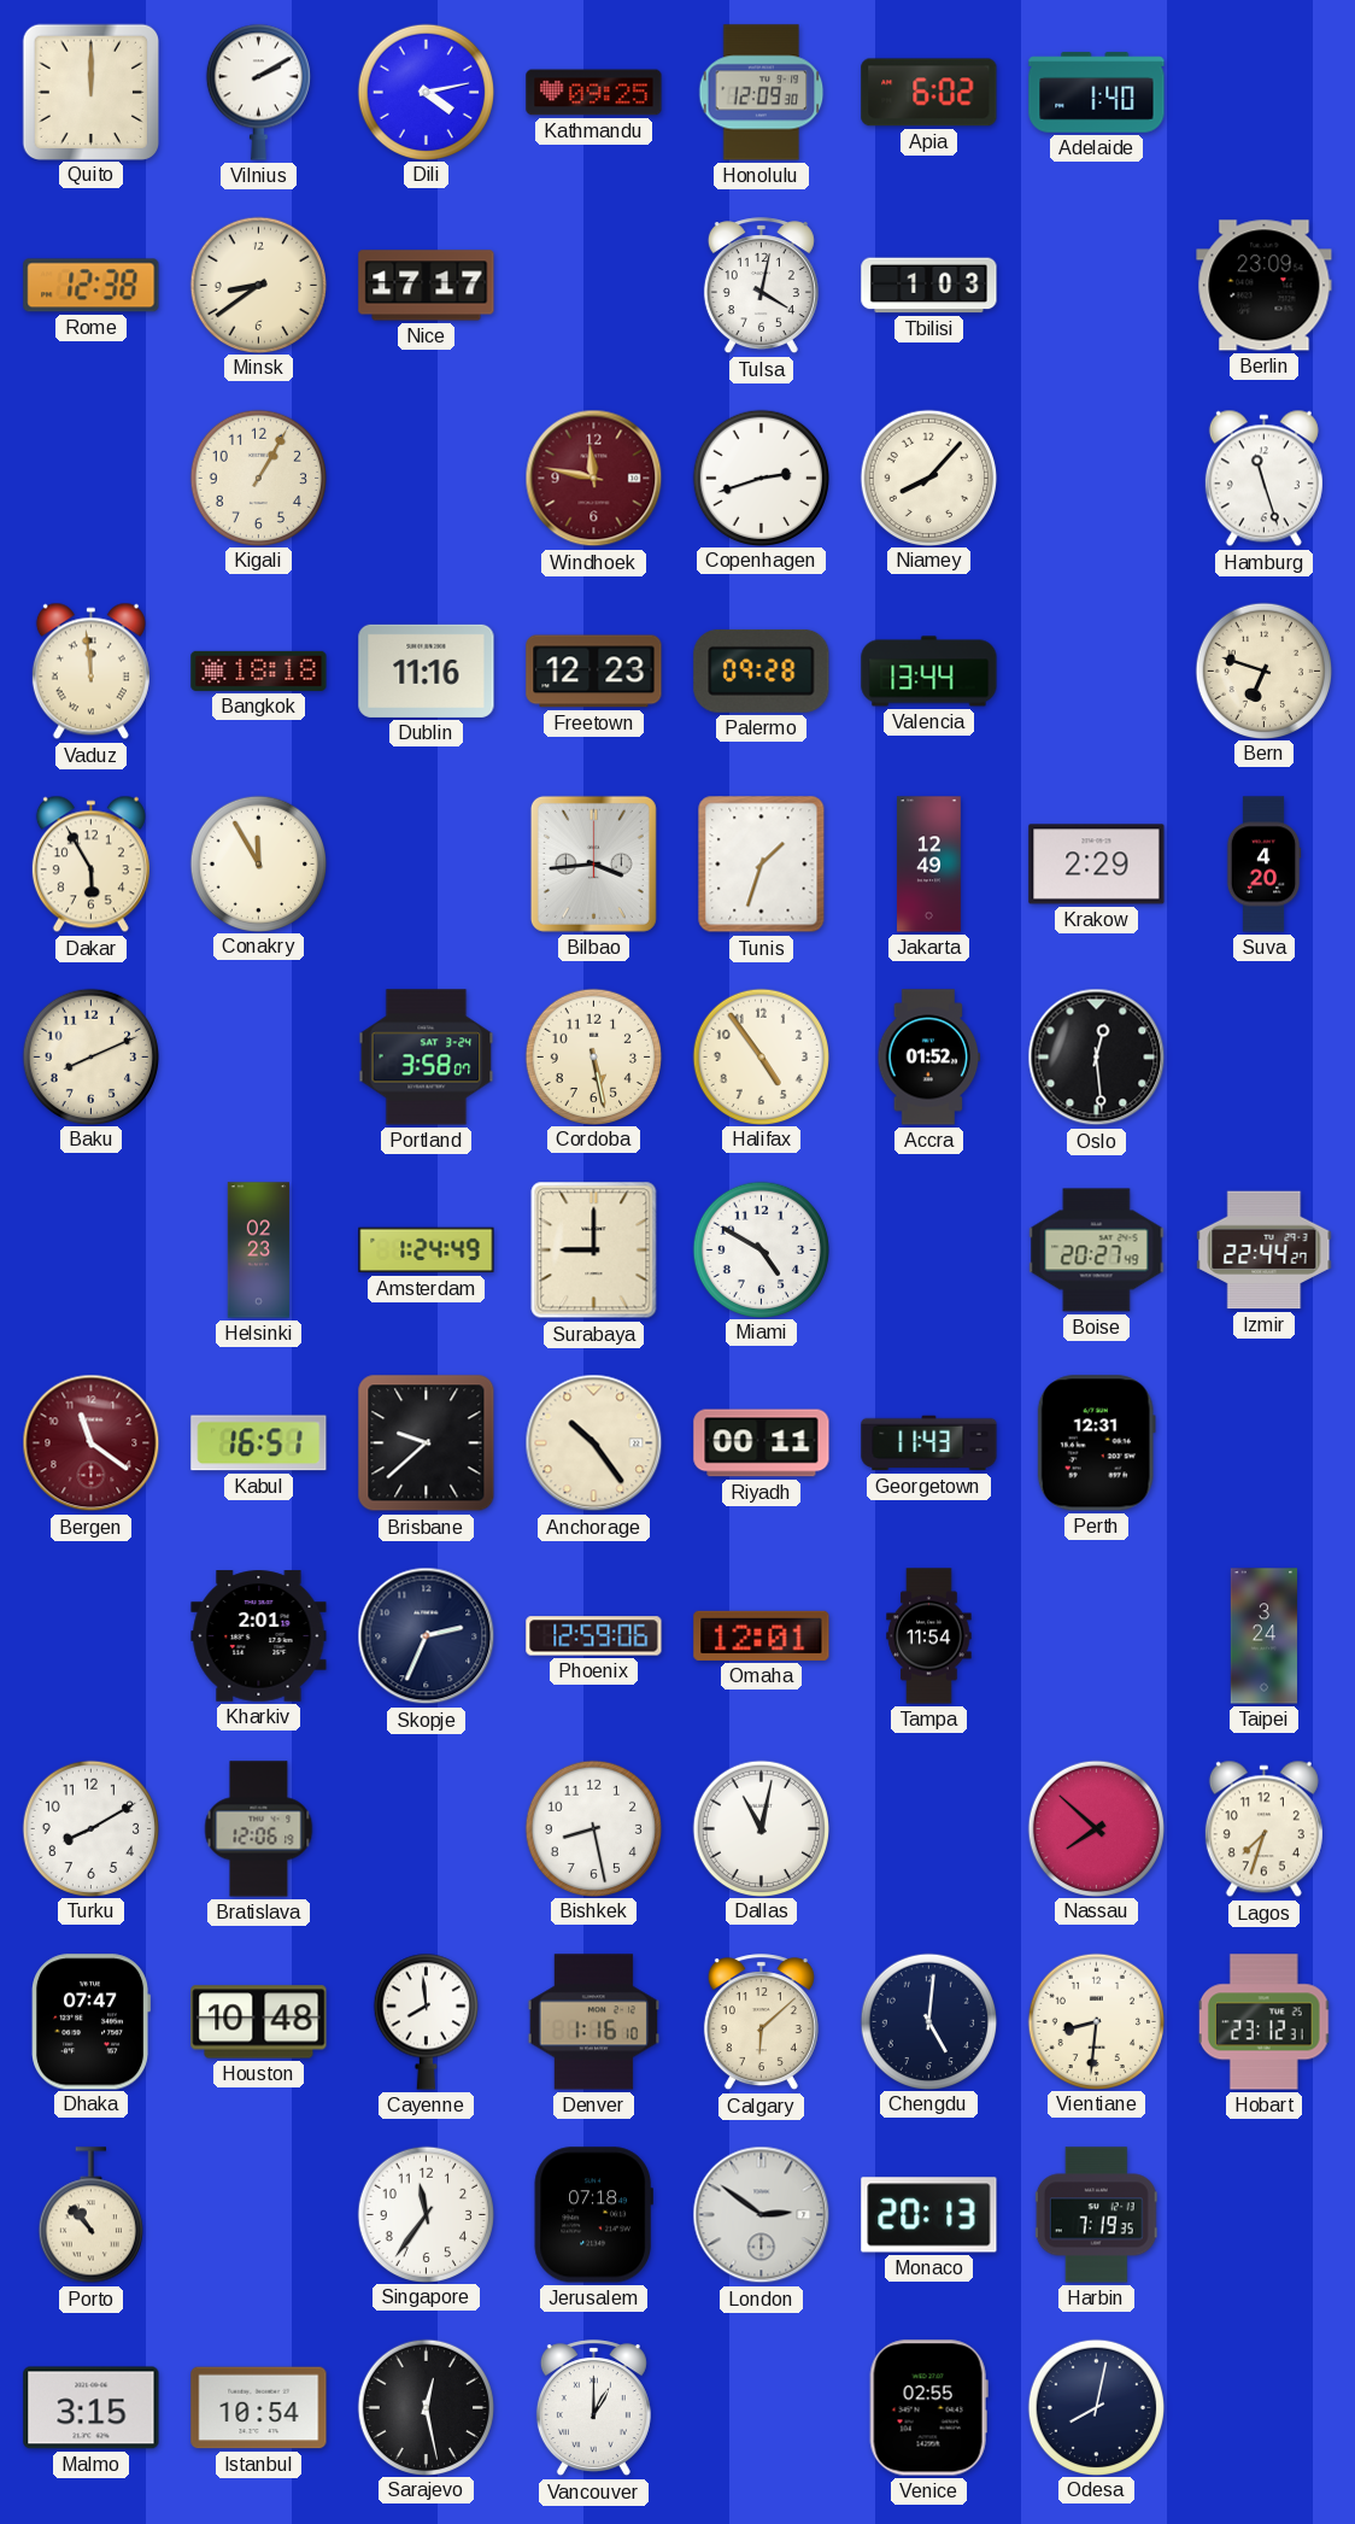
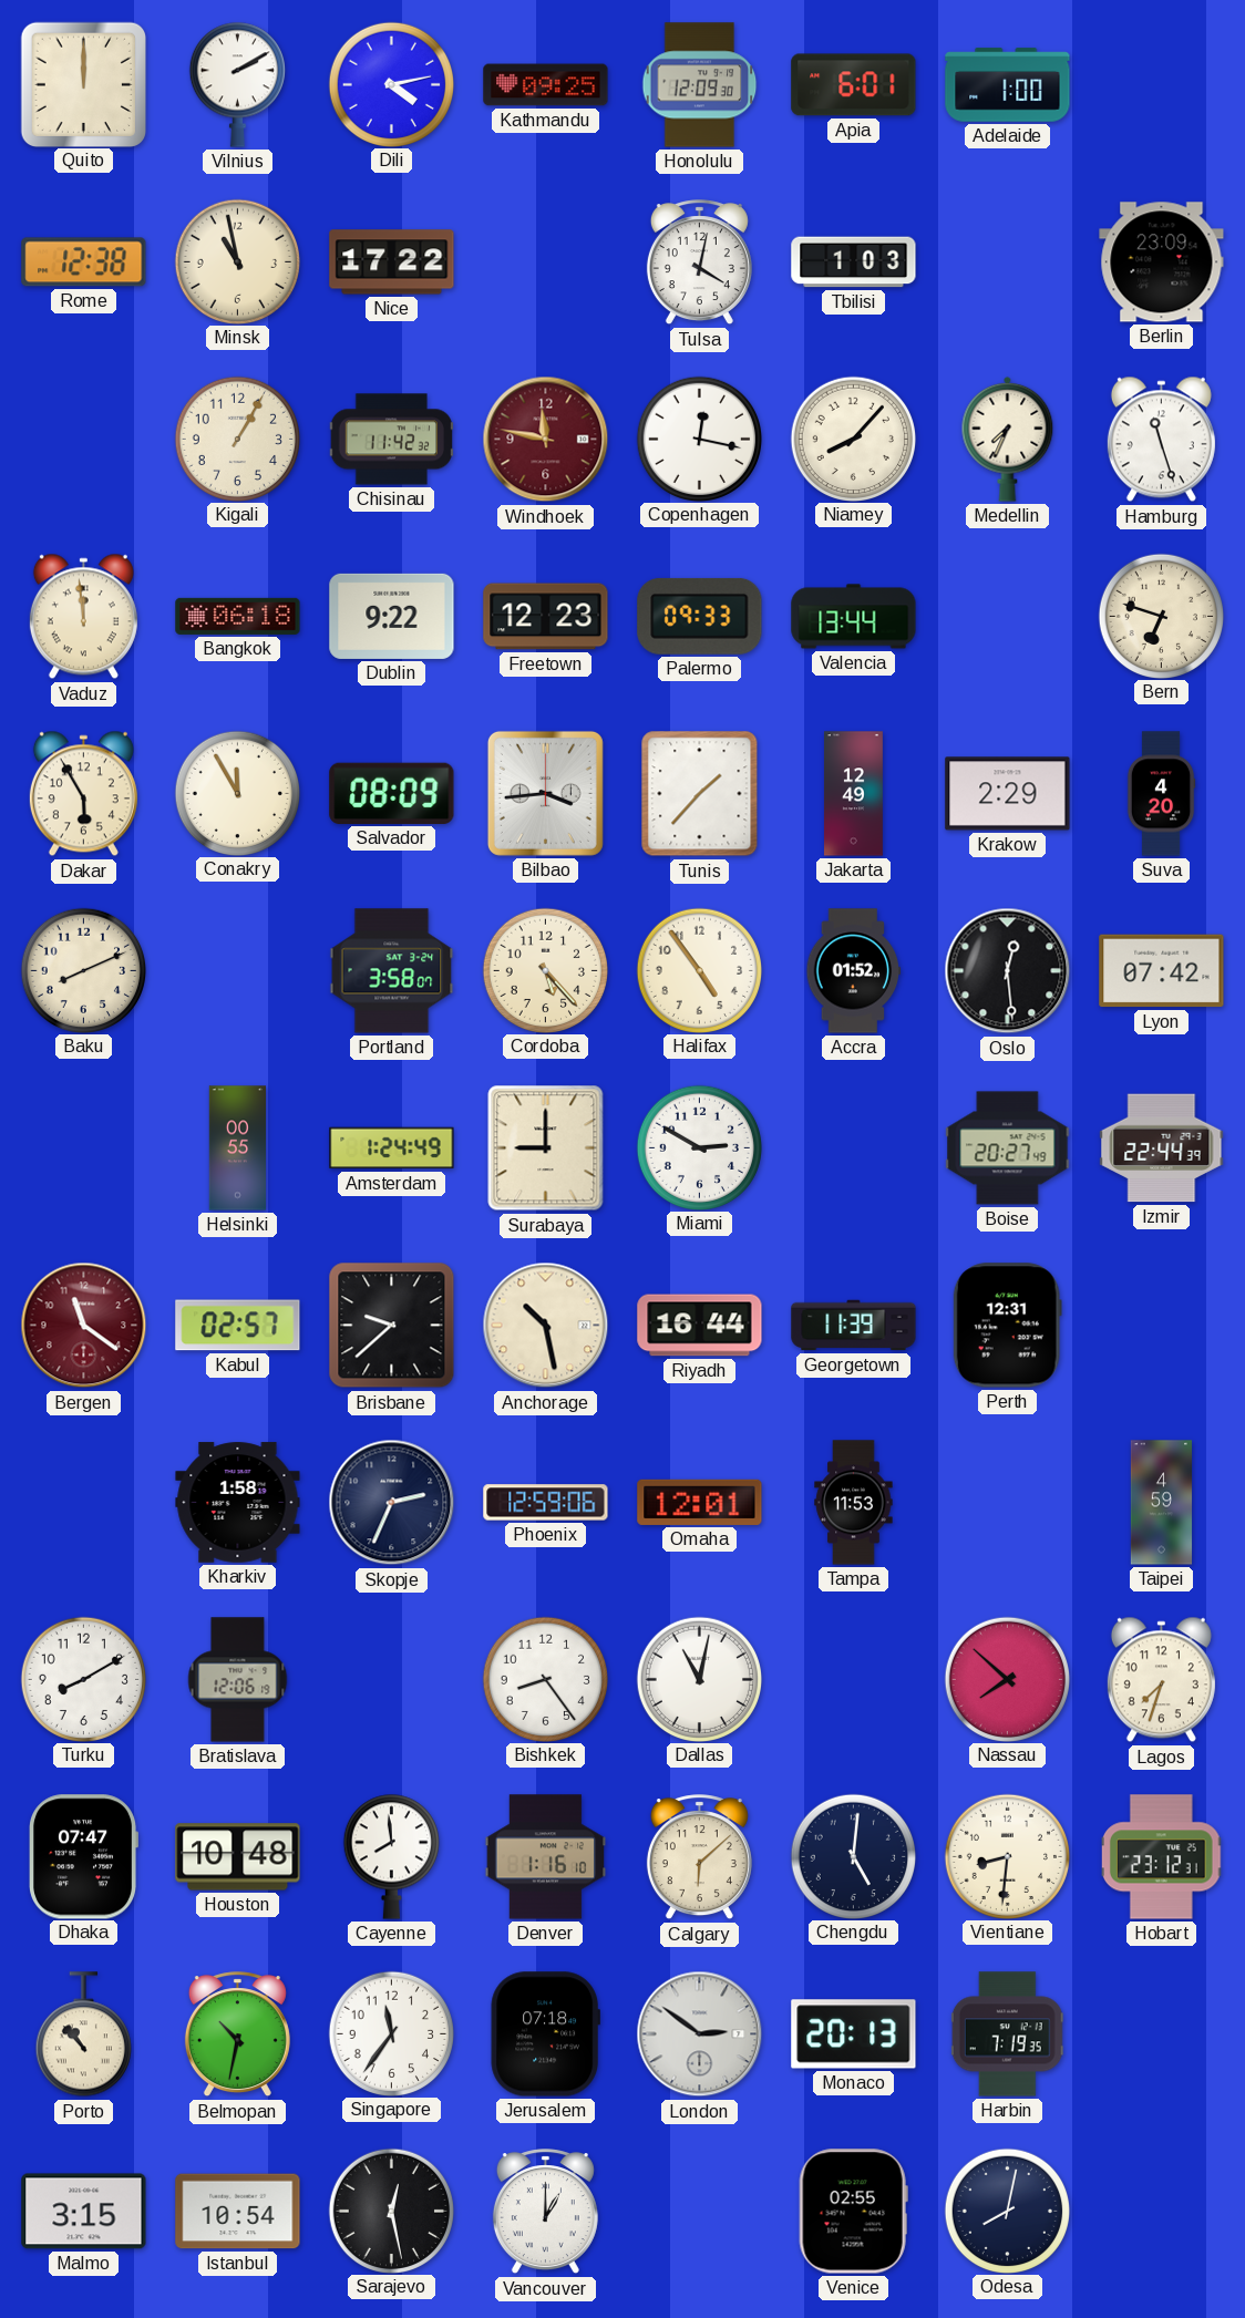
Apia: 6:02 -> 6:01
Adelaide: 1:40 -> 1:00
Minsk: 8:39 -> 10:58
Nice: 17:17 -> 17:22
Chisinau: none -> 11:42
Copenhagen: 2:42 -> 12:17
Medellin: none -> 7:34
Bangkok: 18:18 -> 06:18
Dublin: 11:16 -> 9:22
Palermo: 09:28 -> 09:33
Salvador: none -> 08:09
Tunis: 1:33 -> 1:37
Cordoba: 5:28 -> 5:23
Lyon: none -> 07:42
Helsinki: 02:23 -> 00:55
Miami: 4:50 -> 2:50
Izmir: 22:44:27 -> 22:44:39
Kabul: 16:51 -> 02:57
Anchorage: 10:24 -> 10:28
Riyadh: 00:11 -> 16:44
Georgetown: 11:43 -> 11:39
Kharkiv: 2:01 -> 1:58
Tampa: 11:54 -> 11:53
Taipei: 3:24 -> 4:59
Bishkek: 8:28 -> 8:24
Belmopan: none -> 10:32
